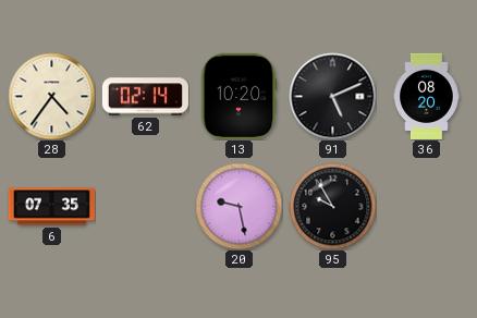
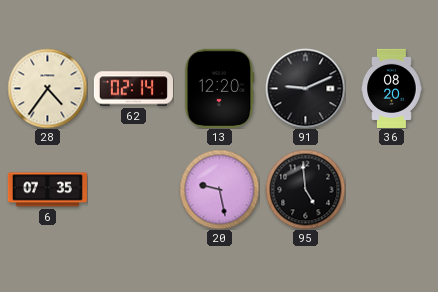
13: 10:20 -> 12:20
91: 5:11 -> 9:11
95: 9:55 -> 4:59
